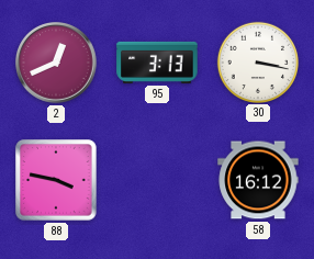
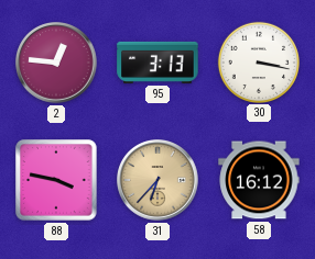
2: 12:41 -> 12:46
31: none -> 6:37
